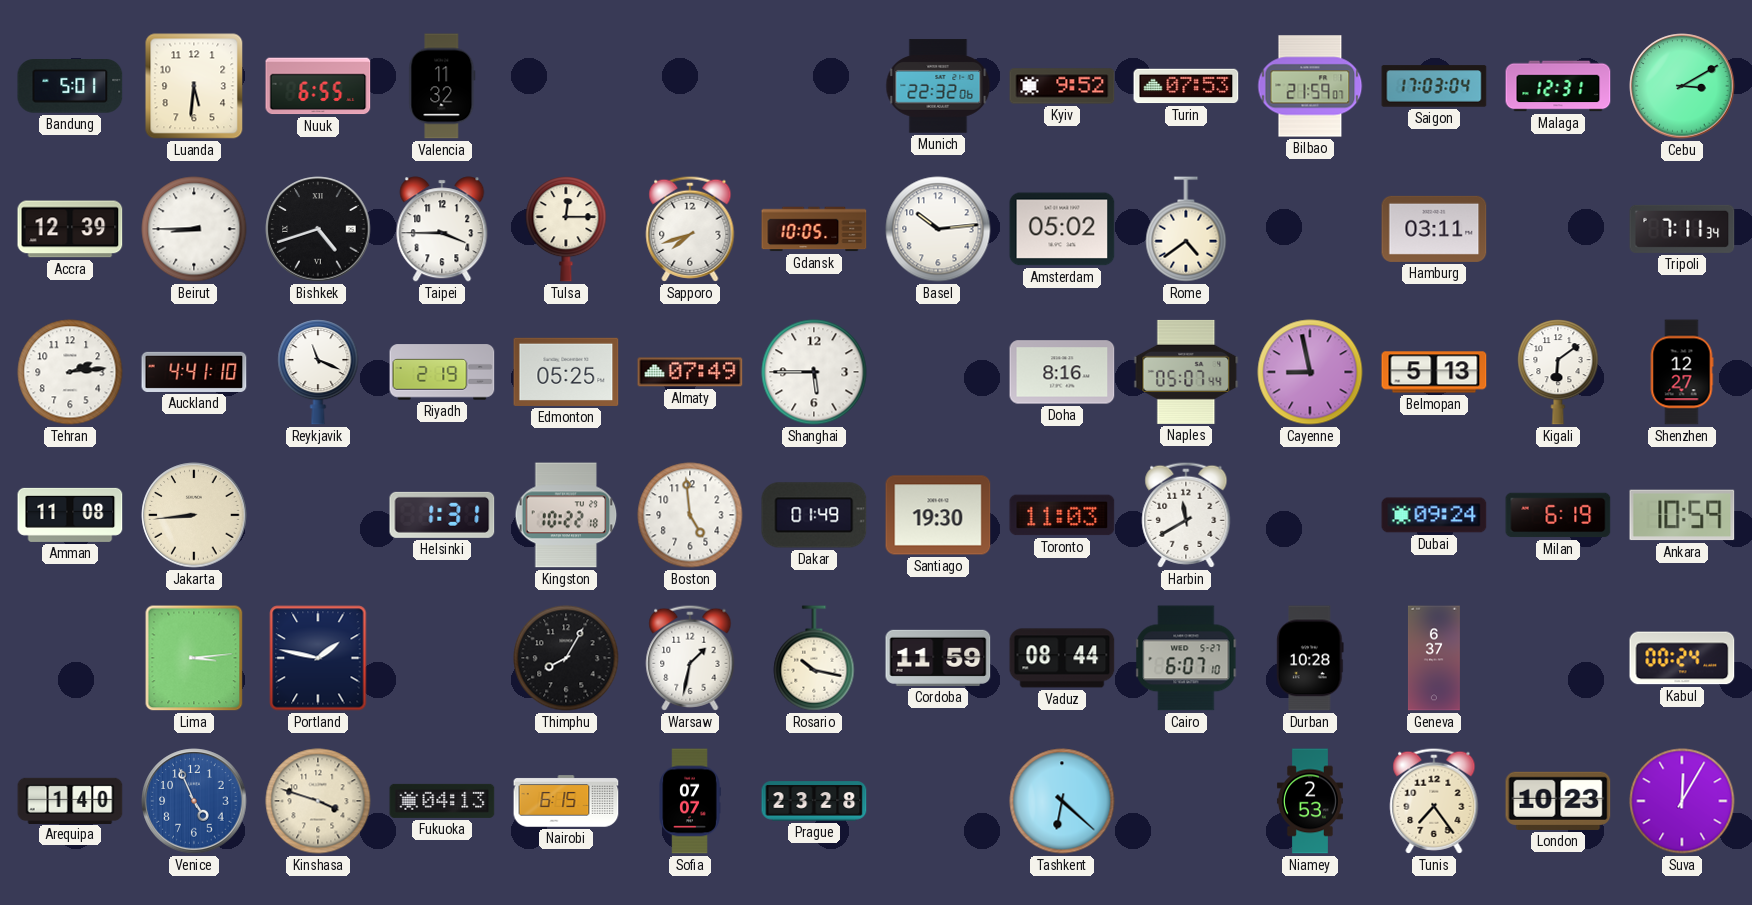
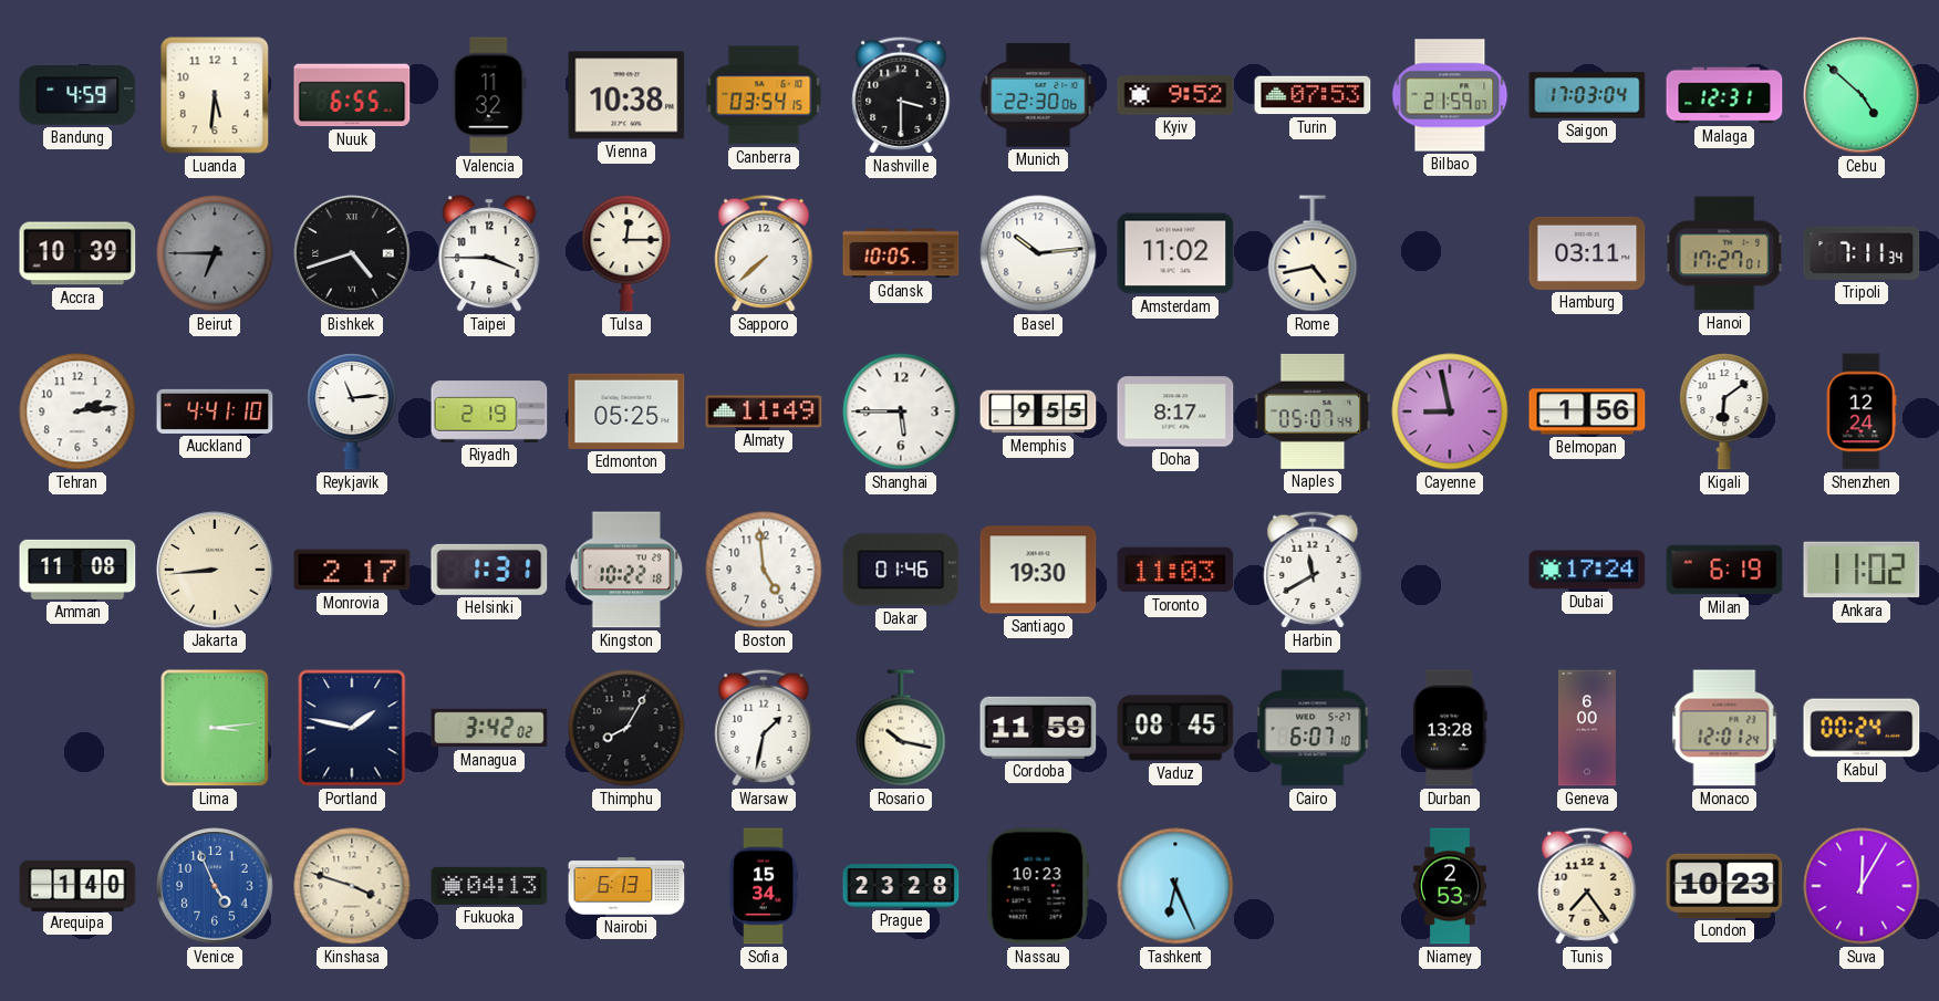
Bandung: 5:01 -> 4:59
Vienna: none -> 10:38
Canberra: none -> 03:54
Nashville: none -> 3:30
Munich: 22:32 -> 22:30
Cebu: 3:10 -> 4:52
Accra: 12:39 -> 10:39
Beirut: 8:45 -> 6:45
Beirut dial: white -> grey
Sapporo: 7:42 -> 7:38
Amsterdam: 05:02 -> 11:02
Rome: 4:39 -> 4:43
Hanoi: none -> 17:27
Reykjavik: 11:19 -> 11:14
Almaty: 07:49 -> 11:49
Memphis: none -> 9:55
Doha: 8:16 -> 8:17
Belmopan: 5:13 -> 1:56
Shenzhen: 12:27 -> 12:24
Monrovia: none -> 2:17
Dakar: 01:49 -> 01:46
Dubai: 09:24 -> 17:24
Ankara: 10:59 -> 11:02
Managua: none -> 3:42
Vaduz: 08:44 -> 08:45
Durban: 10:28 -> 13:28
Geneva: 6:37 -> 6:00
Monaco: none -> 12:01
Nairobi: 6:15 -> 6:13
Sofia: 07:07 -> 15:34
Nassau: none -> 10:23
Tashkent: 6:22 -> 6:26
